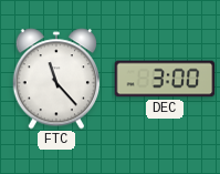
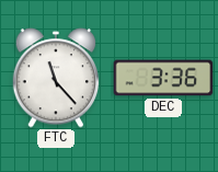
DEC: 3:00 -> 3:36
